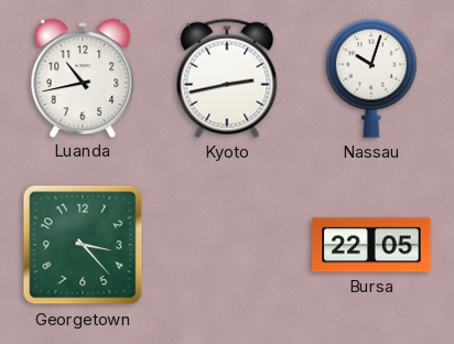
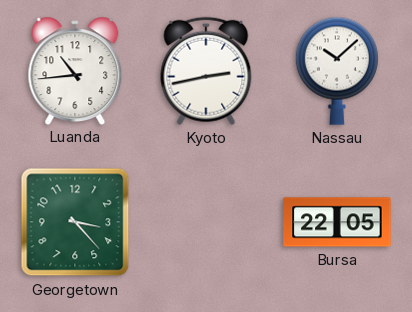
Luanda: 10:43 -> 10:44
Nassau: 10:03 -> 10:08
